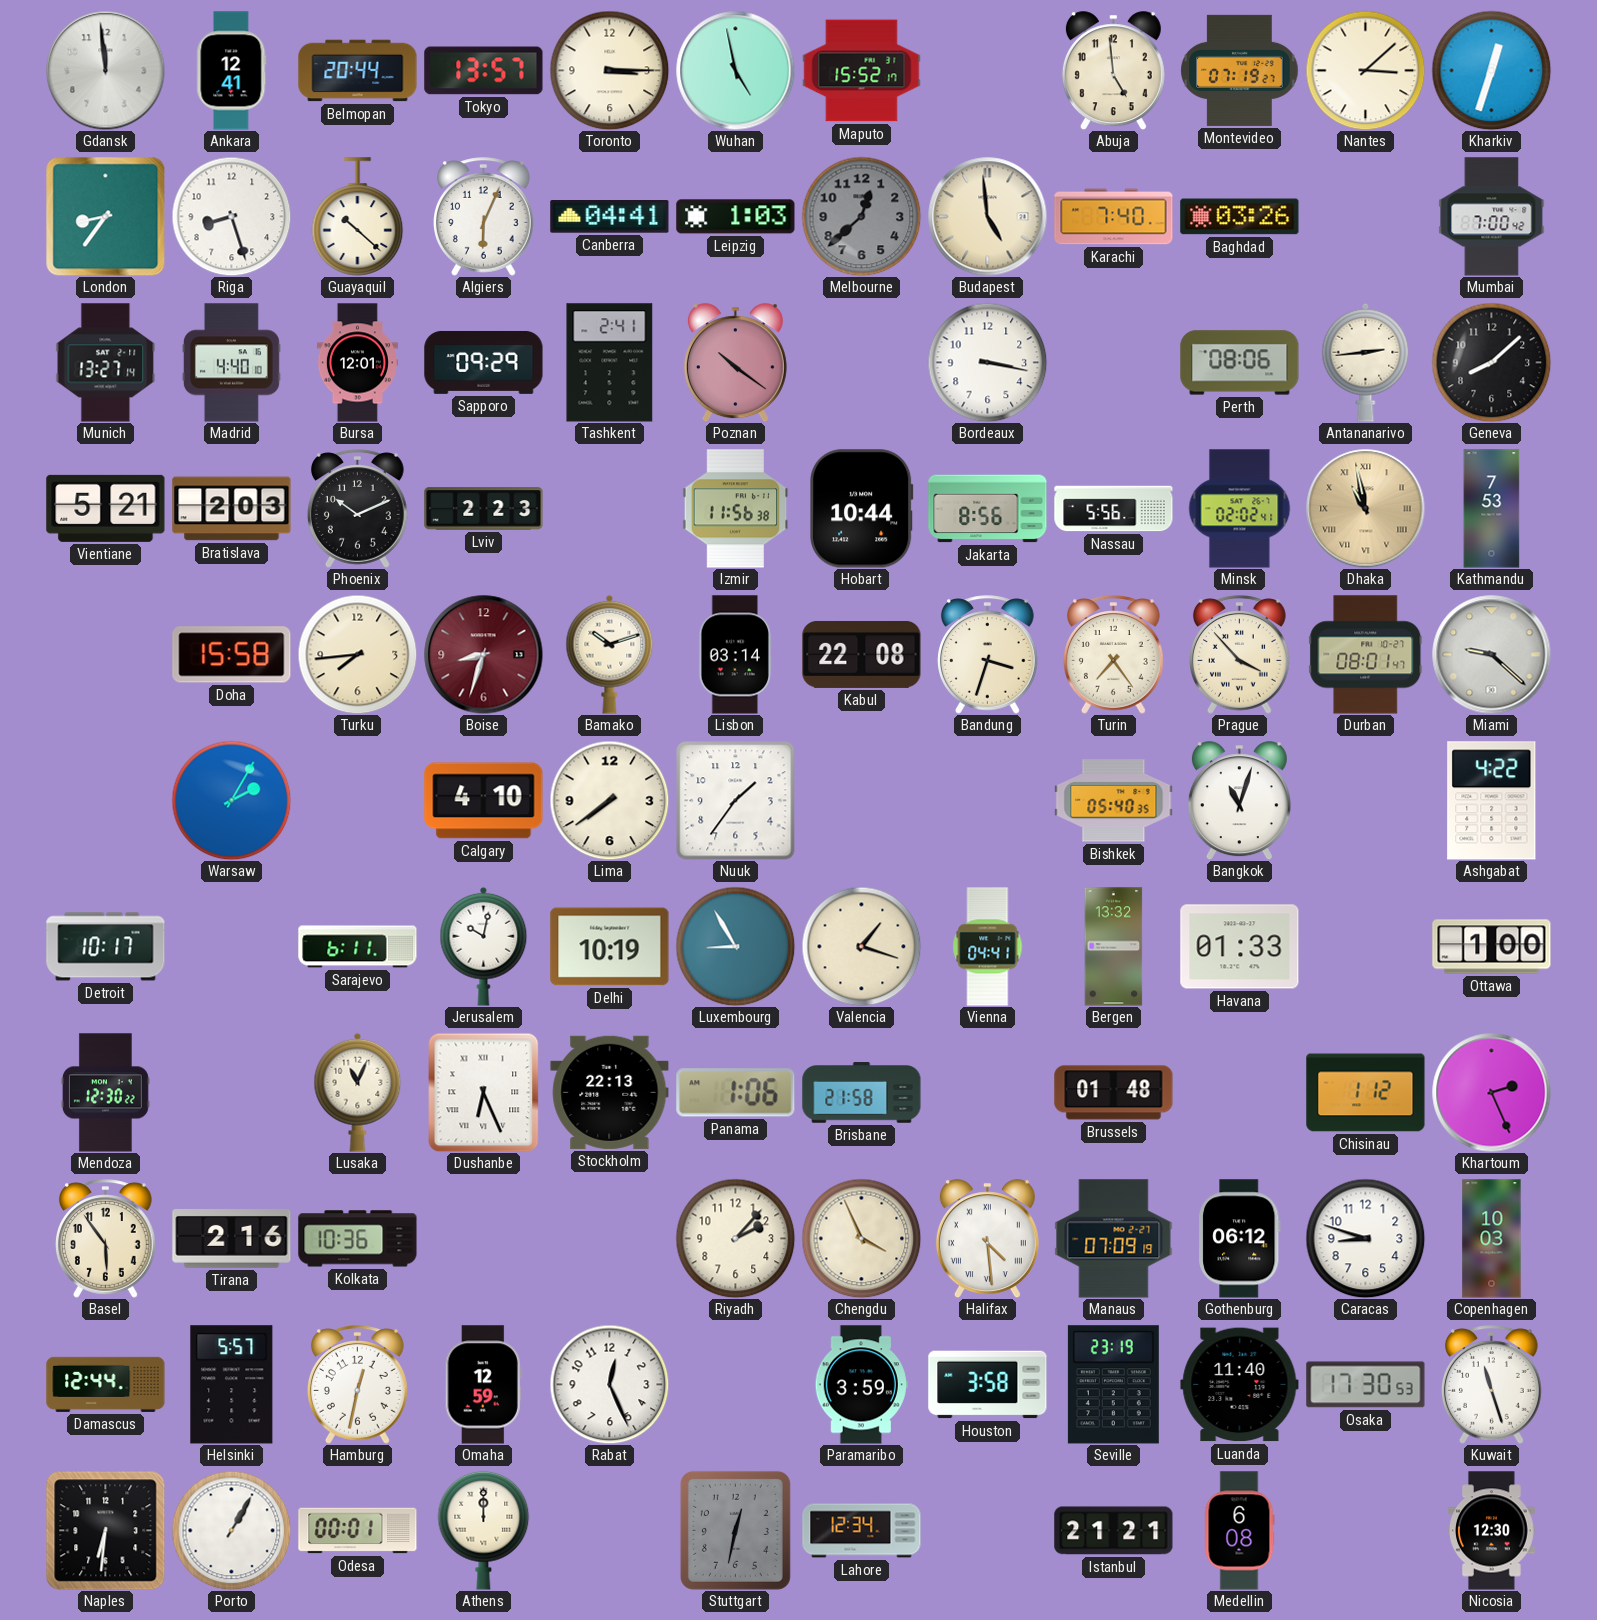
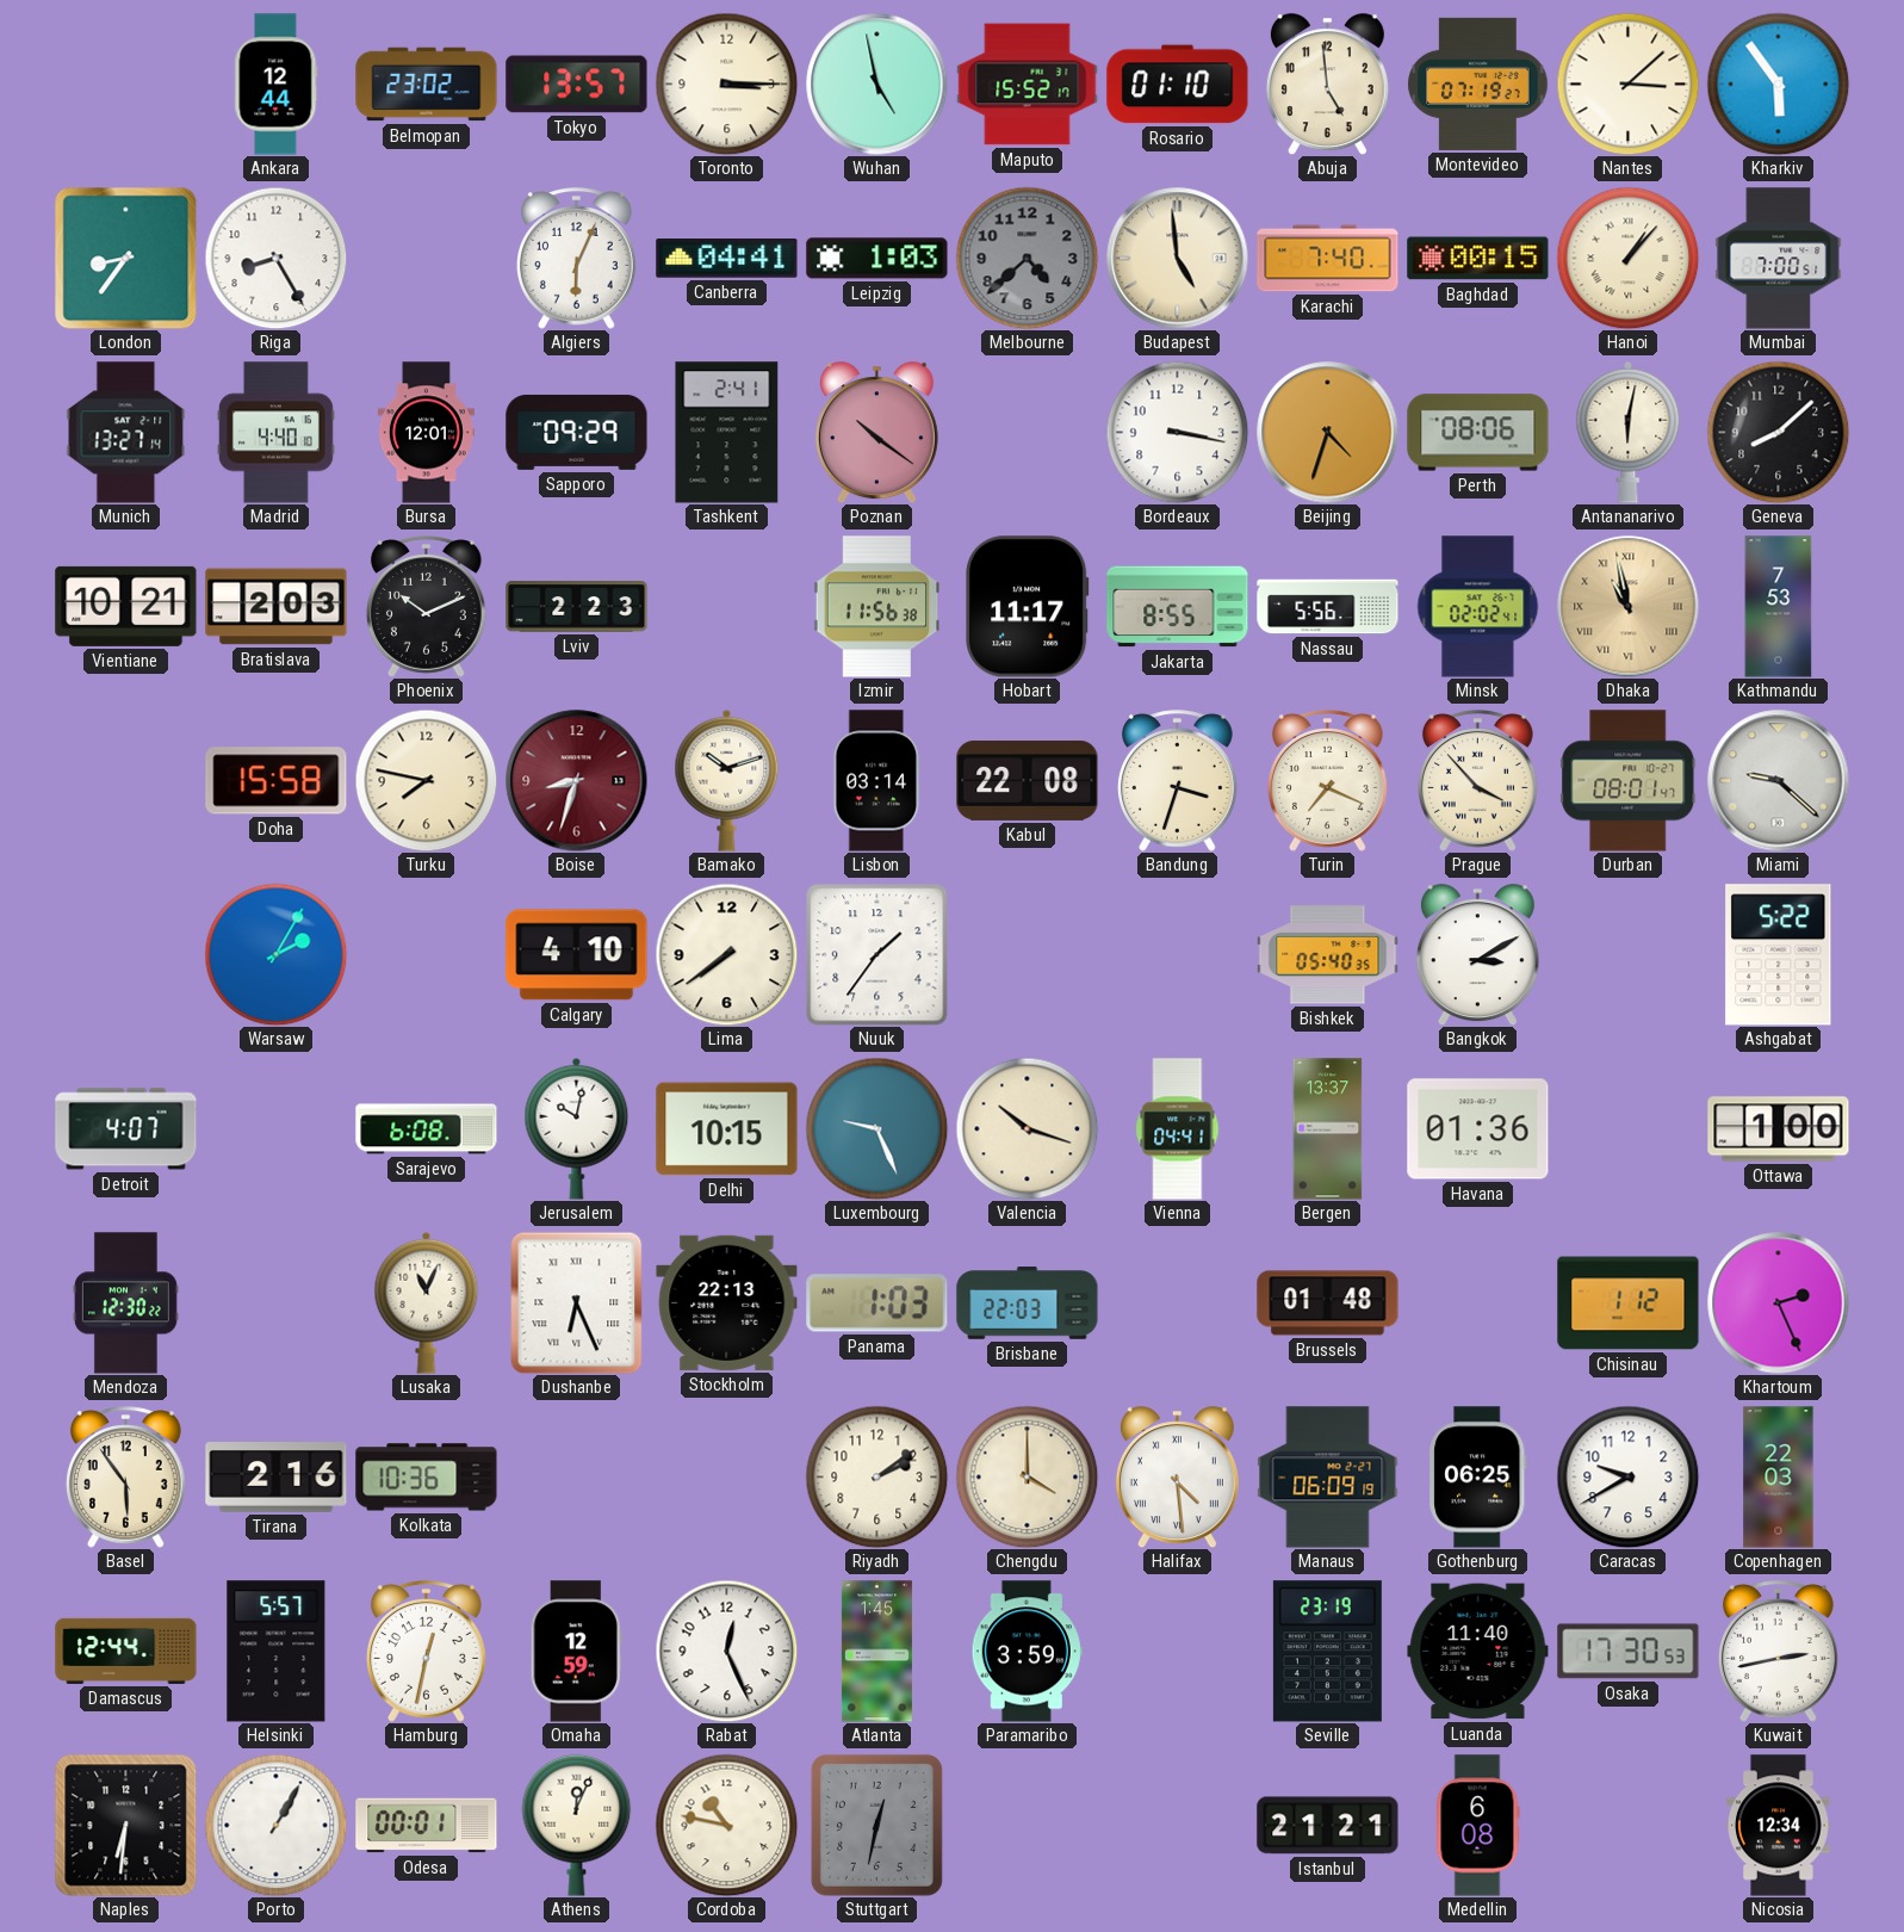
Gdansk: 11:59 -> none
Ankara: 12:41 -> 12:44
Belmopan: 20:44 -> 23:02
Rosario: none -> 01:10
Kharkiv: 12:33 -> 5:54
Riga: 8:27 -> 8:25
Guayaquil: 10:22 -> none
Melbourne: 12:38 -> 4:38
Baghdad: 03:26 -> 00:15
Hanoi: none -> 1:07
Mumbai: 7:00:42 -> 7:00:51
Beijing: none -> 4:33
Antananarivo: 2:44 -> 6:02
Vientiane: 5:21 -> 10:21
Hobart: 10:44 -> 11:17
Jakarta: 8:56 -> 8:55
Turku: 7:44 -> 7:47
Turin: 7:24 -> 7:19
Bangkok: 11:03 -> 3:10
Ashgabat: 4:22 -> 5:22
Detroit: 10:17 -> 4:07
Sarajevo: 6:11 -> 6:08
Delhi: 10:19 -> 10:15
Luxembourg: 8:55 -> 9:26
Valencia: 1:18 -> 10:18
Bergen: 13:32 -> 13:37
Havana: 01:33 -> 01:36
Panama: 1:06 -> 1:03
Brisbane: 21:58 -> 22:03
Riyadh: 2:07 -> 2:09
Chengdu: 3:56 -> 4:00
Manaus: 07:09 -> 06:09
Gothenburg: 06:12 -> 06:25
Caracas: 8:48 -> 9:40
Copenhagen: 10:03 -> 22:03
Atlanta: none -> 1:45
Houston: 3:58 -> none
Kuwait: 11:27 -> 2:43
Athens: 12:00 -> 12:04
Cordoba: none -> 10:47
Lahore: 12:34 -> none
Nicosia: 12:30 -> 12:34
